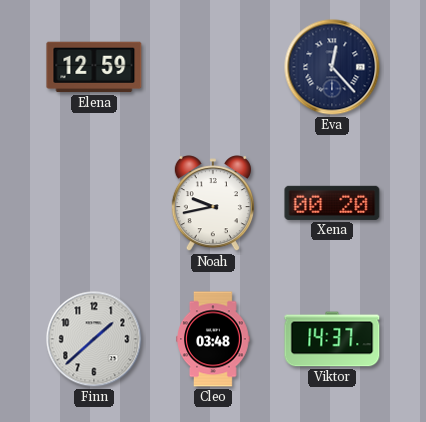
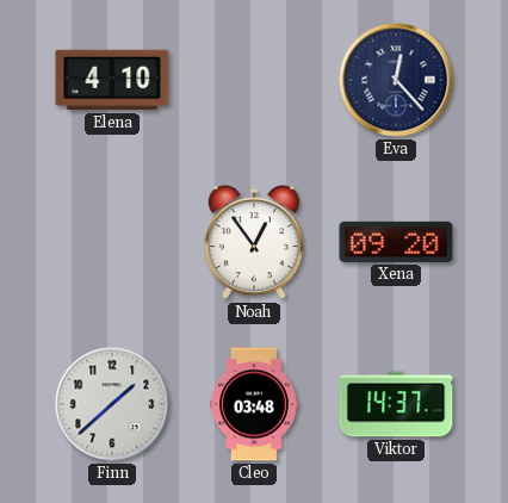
Elena: 12:59 -> 4:10
Noah: 9:43 -> 12:54
Xena: 00:20 -> 09:20
